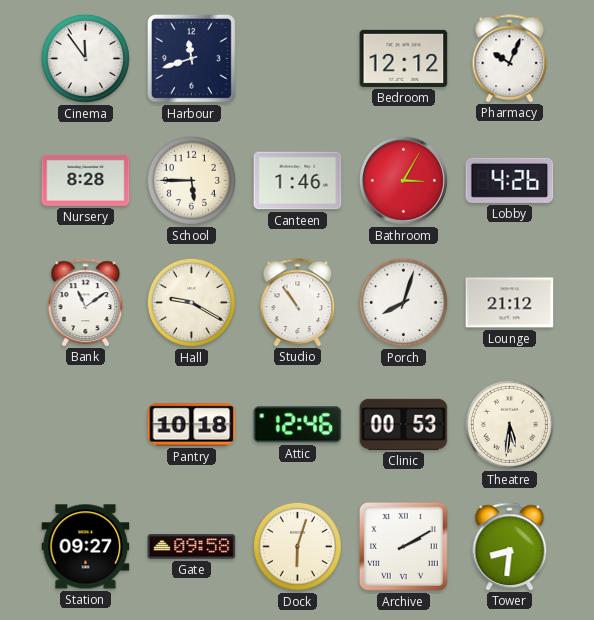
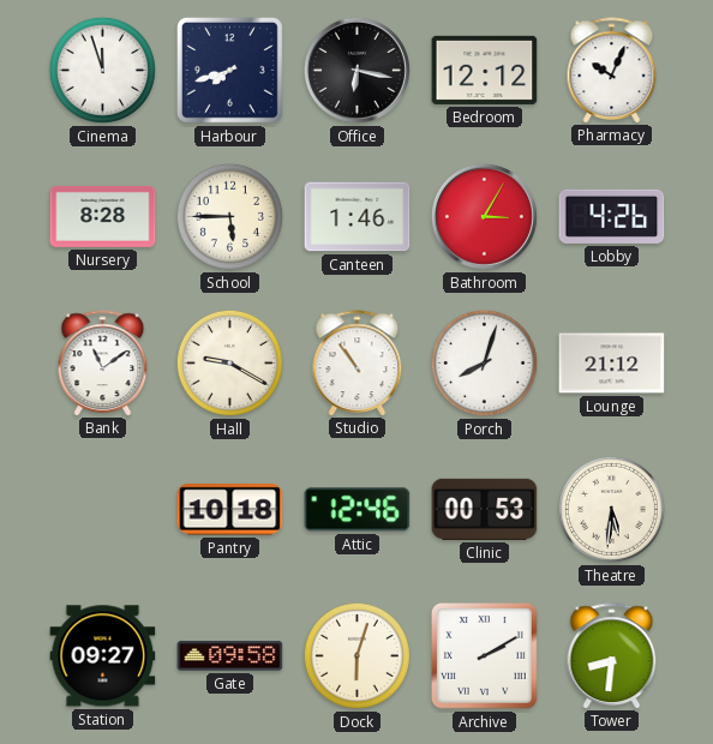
Cinema: 11:54 -> 11:57
Harbour: 11:42 -> 7:42
Office: none -> 6:17
